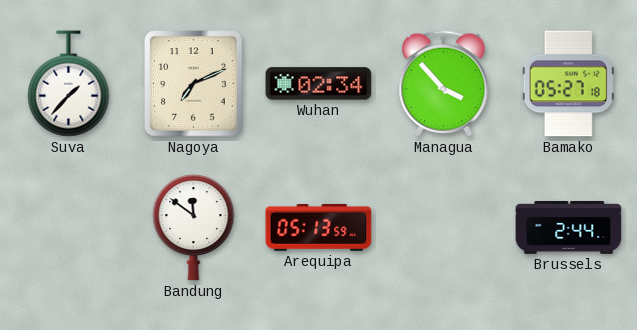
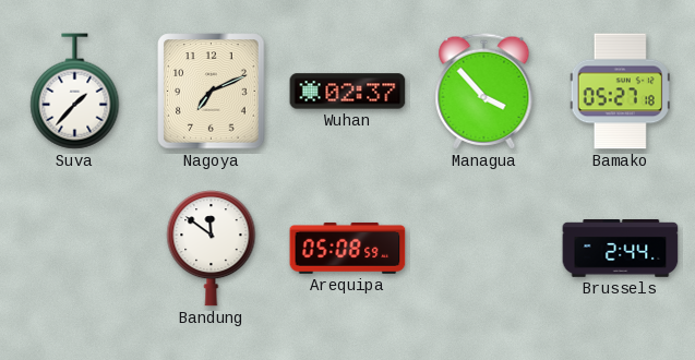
Wuhan: 02:34 -> 02:37
Arequipa: 05:13 -> 05:08
